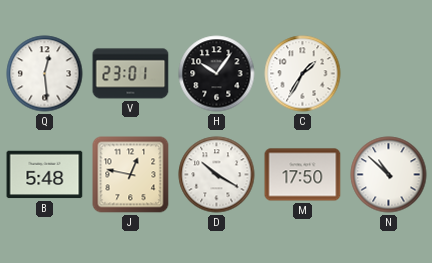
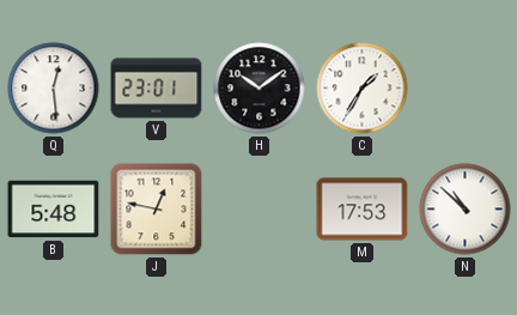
H: 10:06 -> 10:09
D: 10:20 -> none
M: 17:50 -> 17:53
